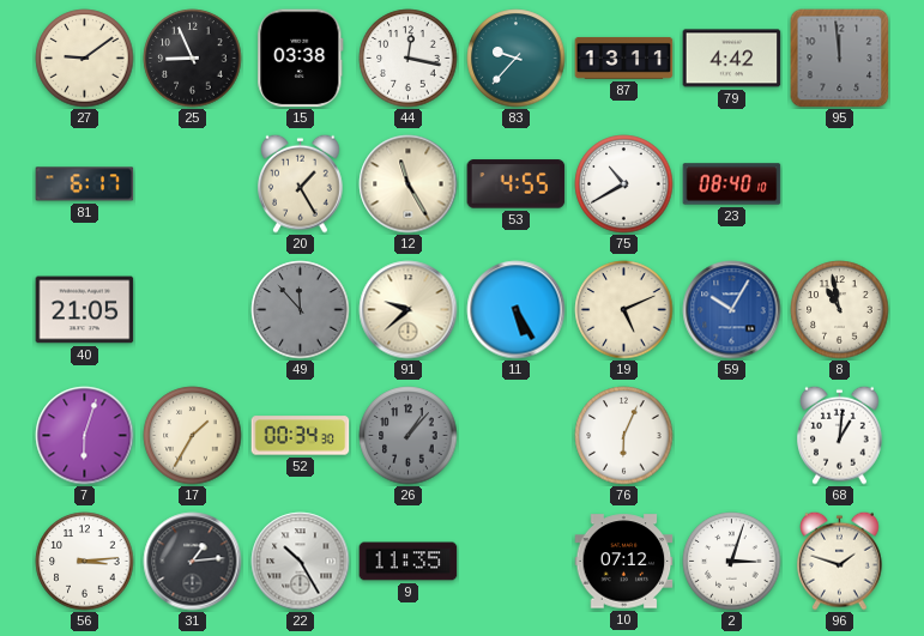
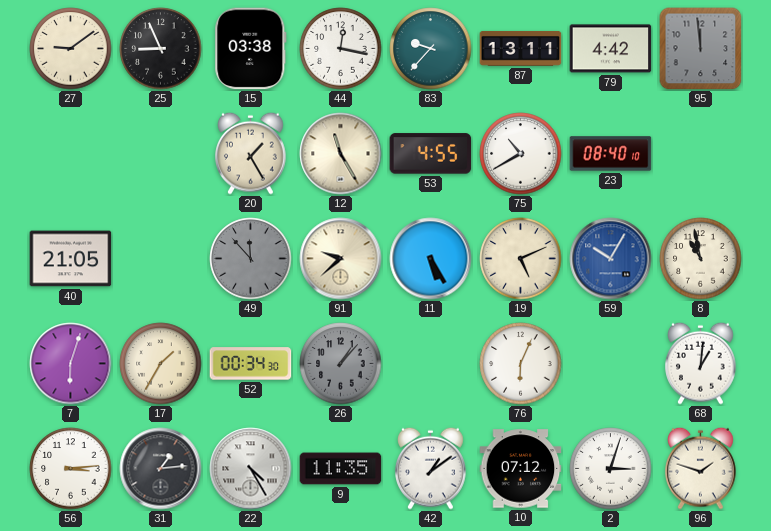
81: 6:17 -> none
22: 10:25 -> 4:25
42: none -> 1:09
